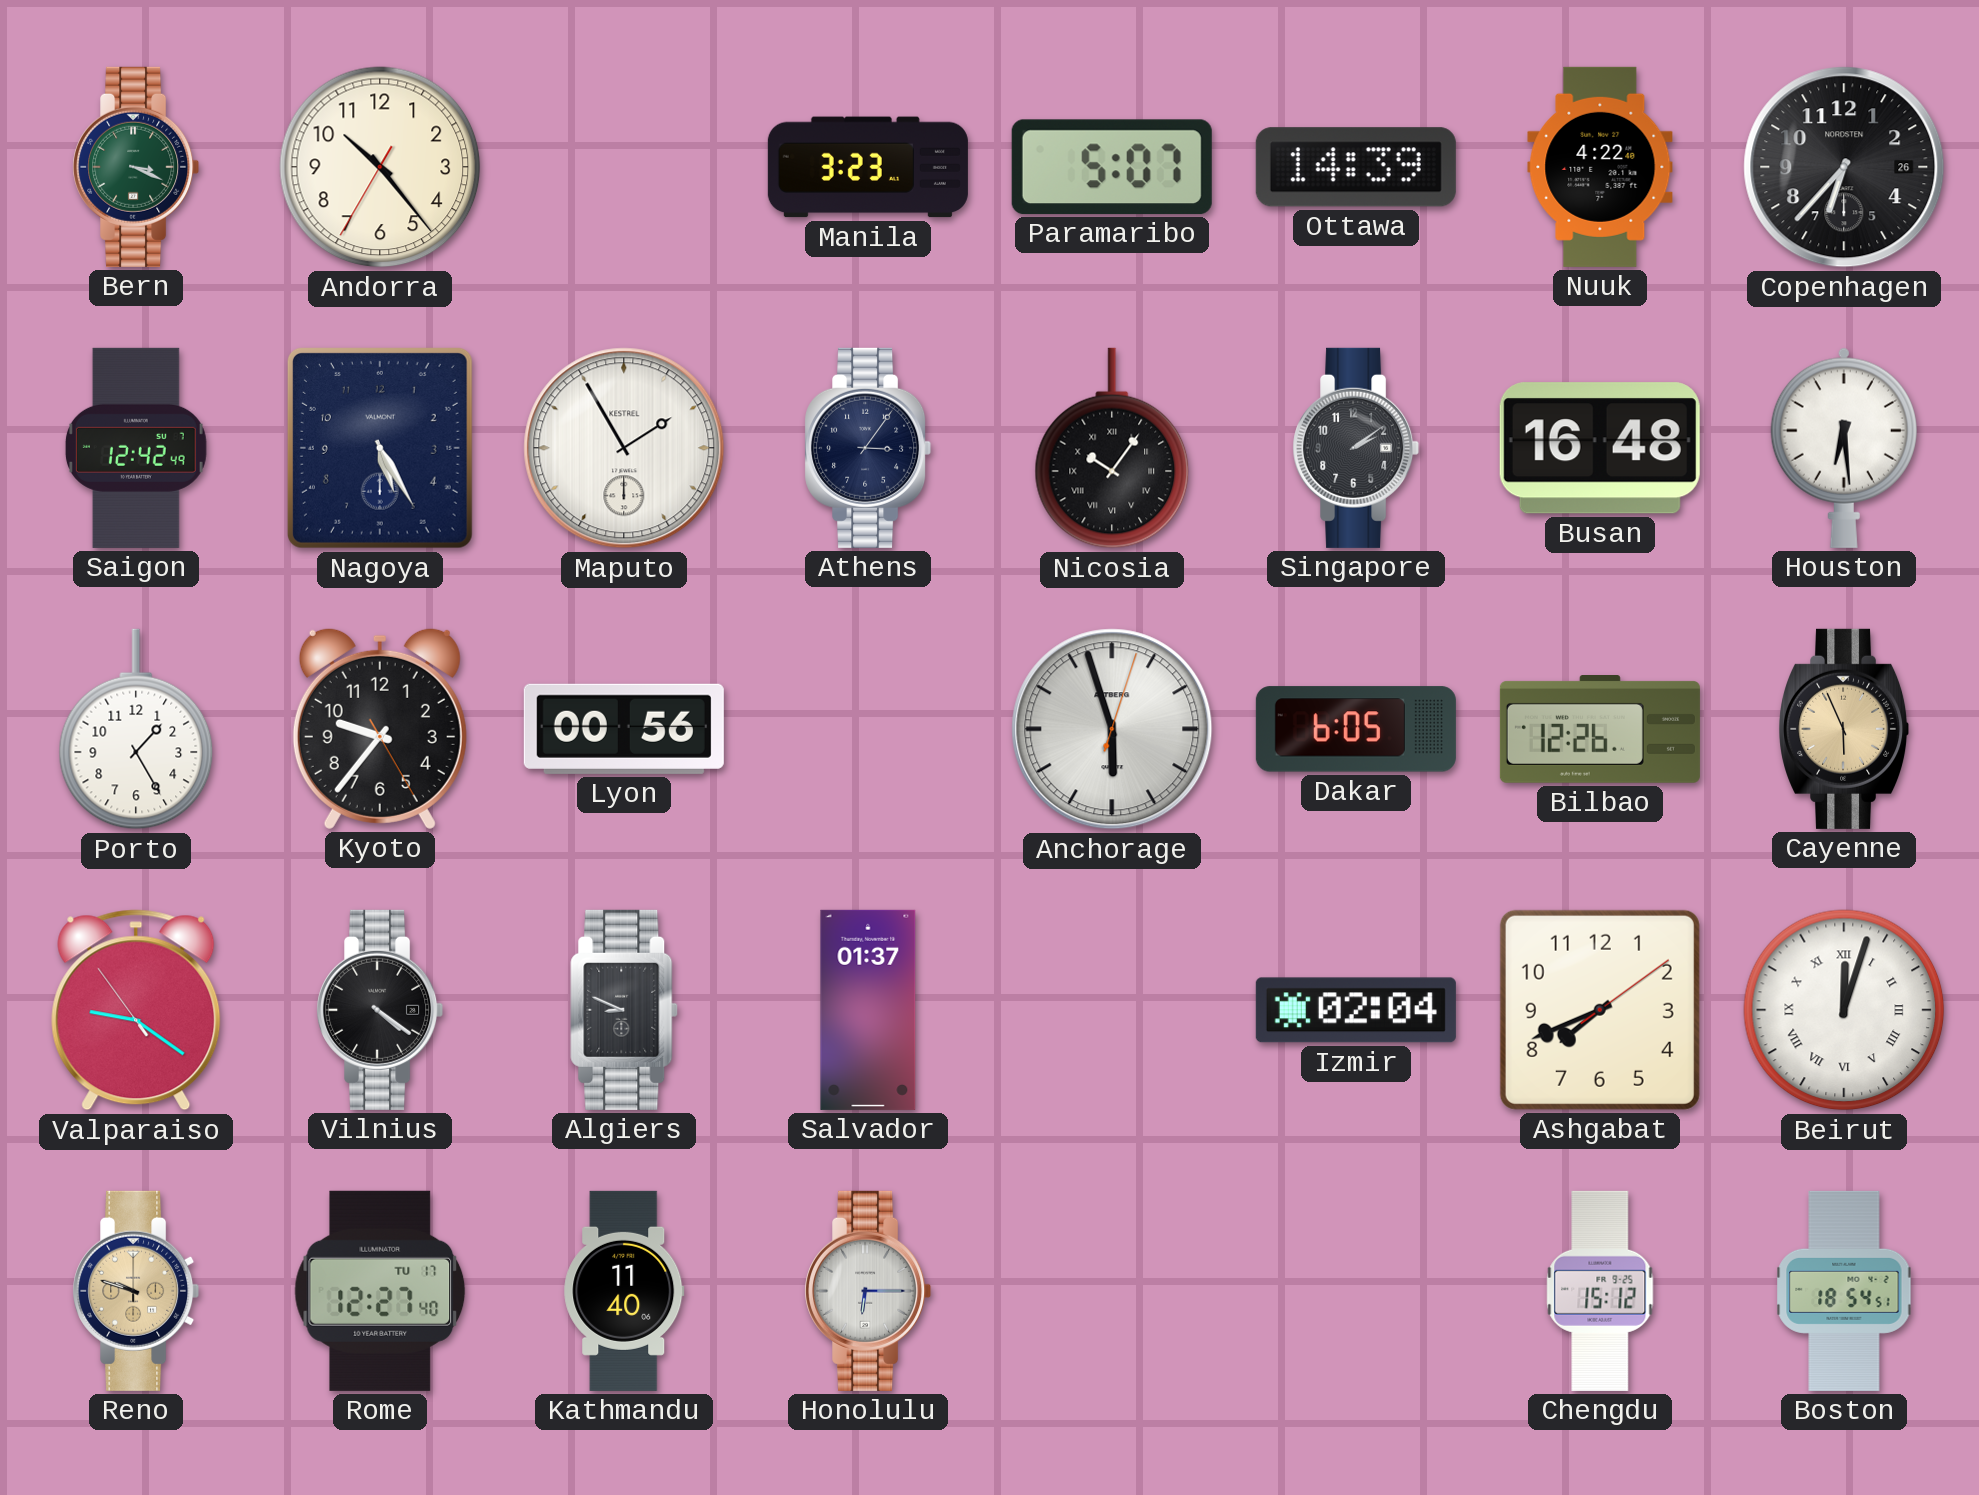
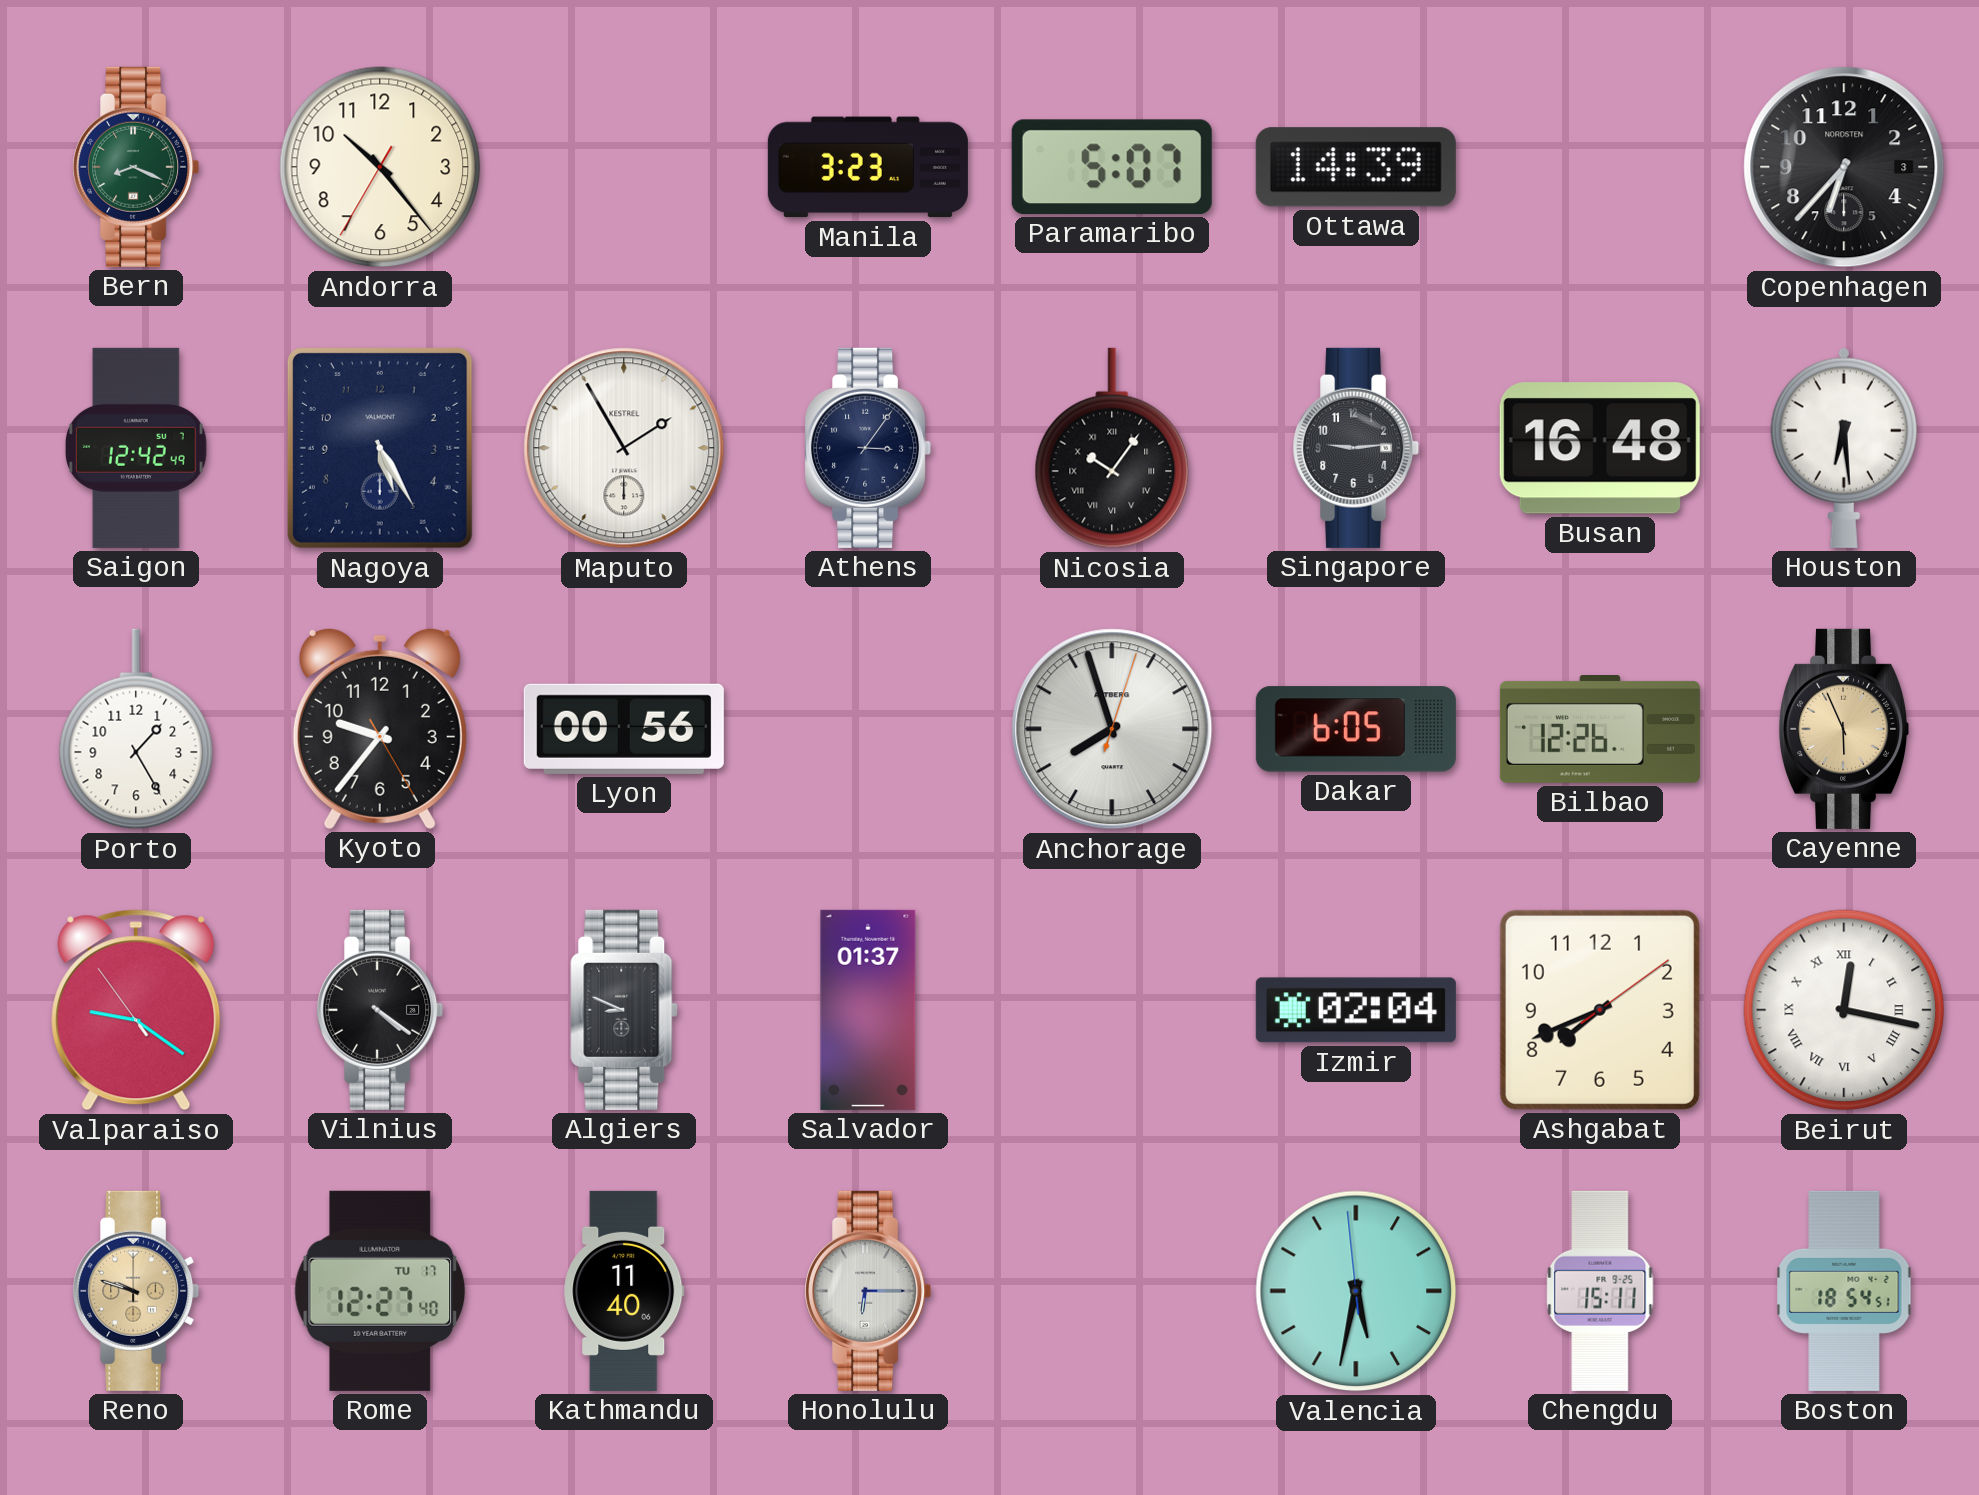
Bern: 3:19 -> 8:19
Nuuk: 4:22 -> none
Copenhagen date: 26 -> 3
Singapore: 2:09 -> 9:14
Anchorage: 5:57 -> 7:57
Beirut: 12:03 -> 12:17
Valencia: none -> 5:31
Chengdu: 15:12 -> 15:11
